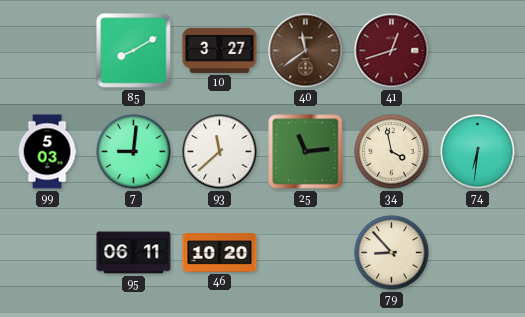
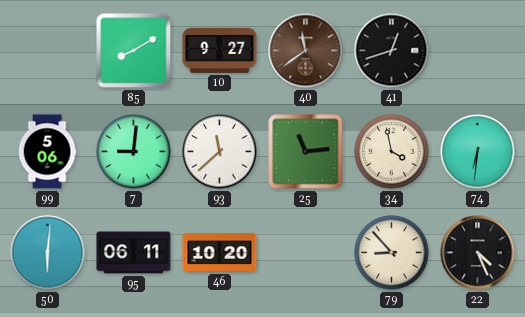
10: 3:27 -> 9:27
41 dial: burgundy -> black
99: 5:03 -> 5:06
50: none -> 6:01
22: none -> 4:26
